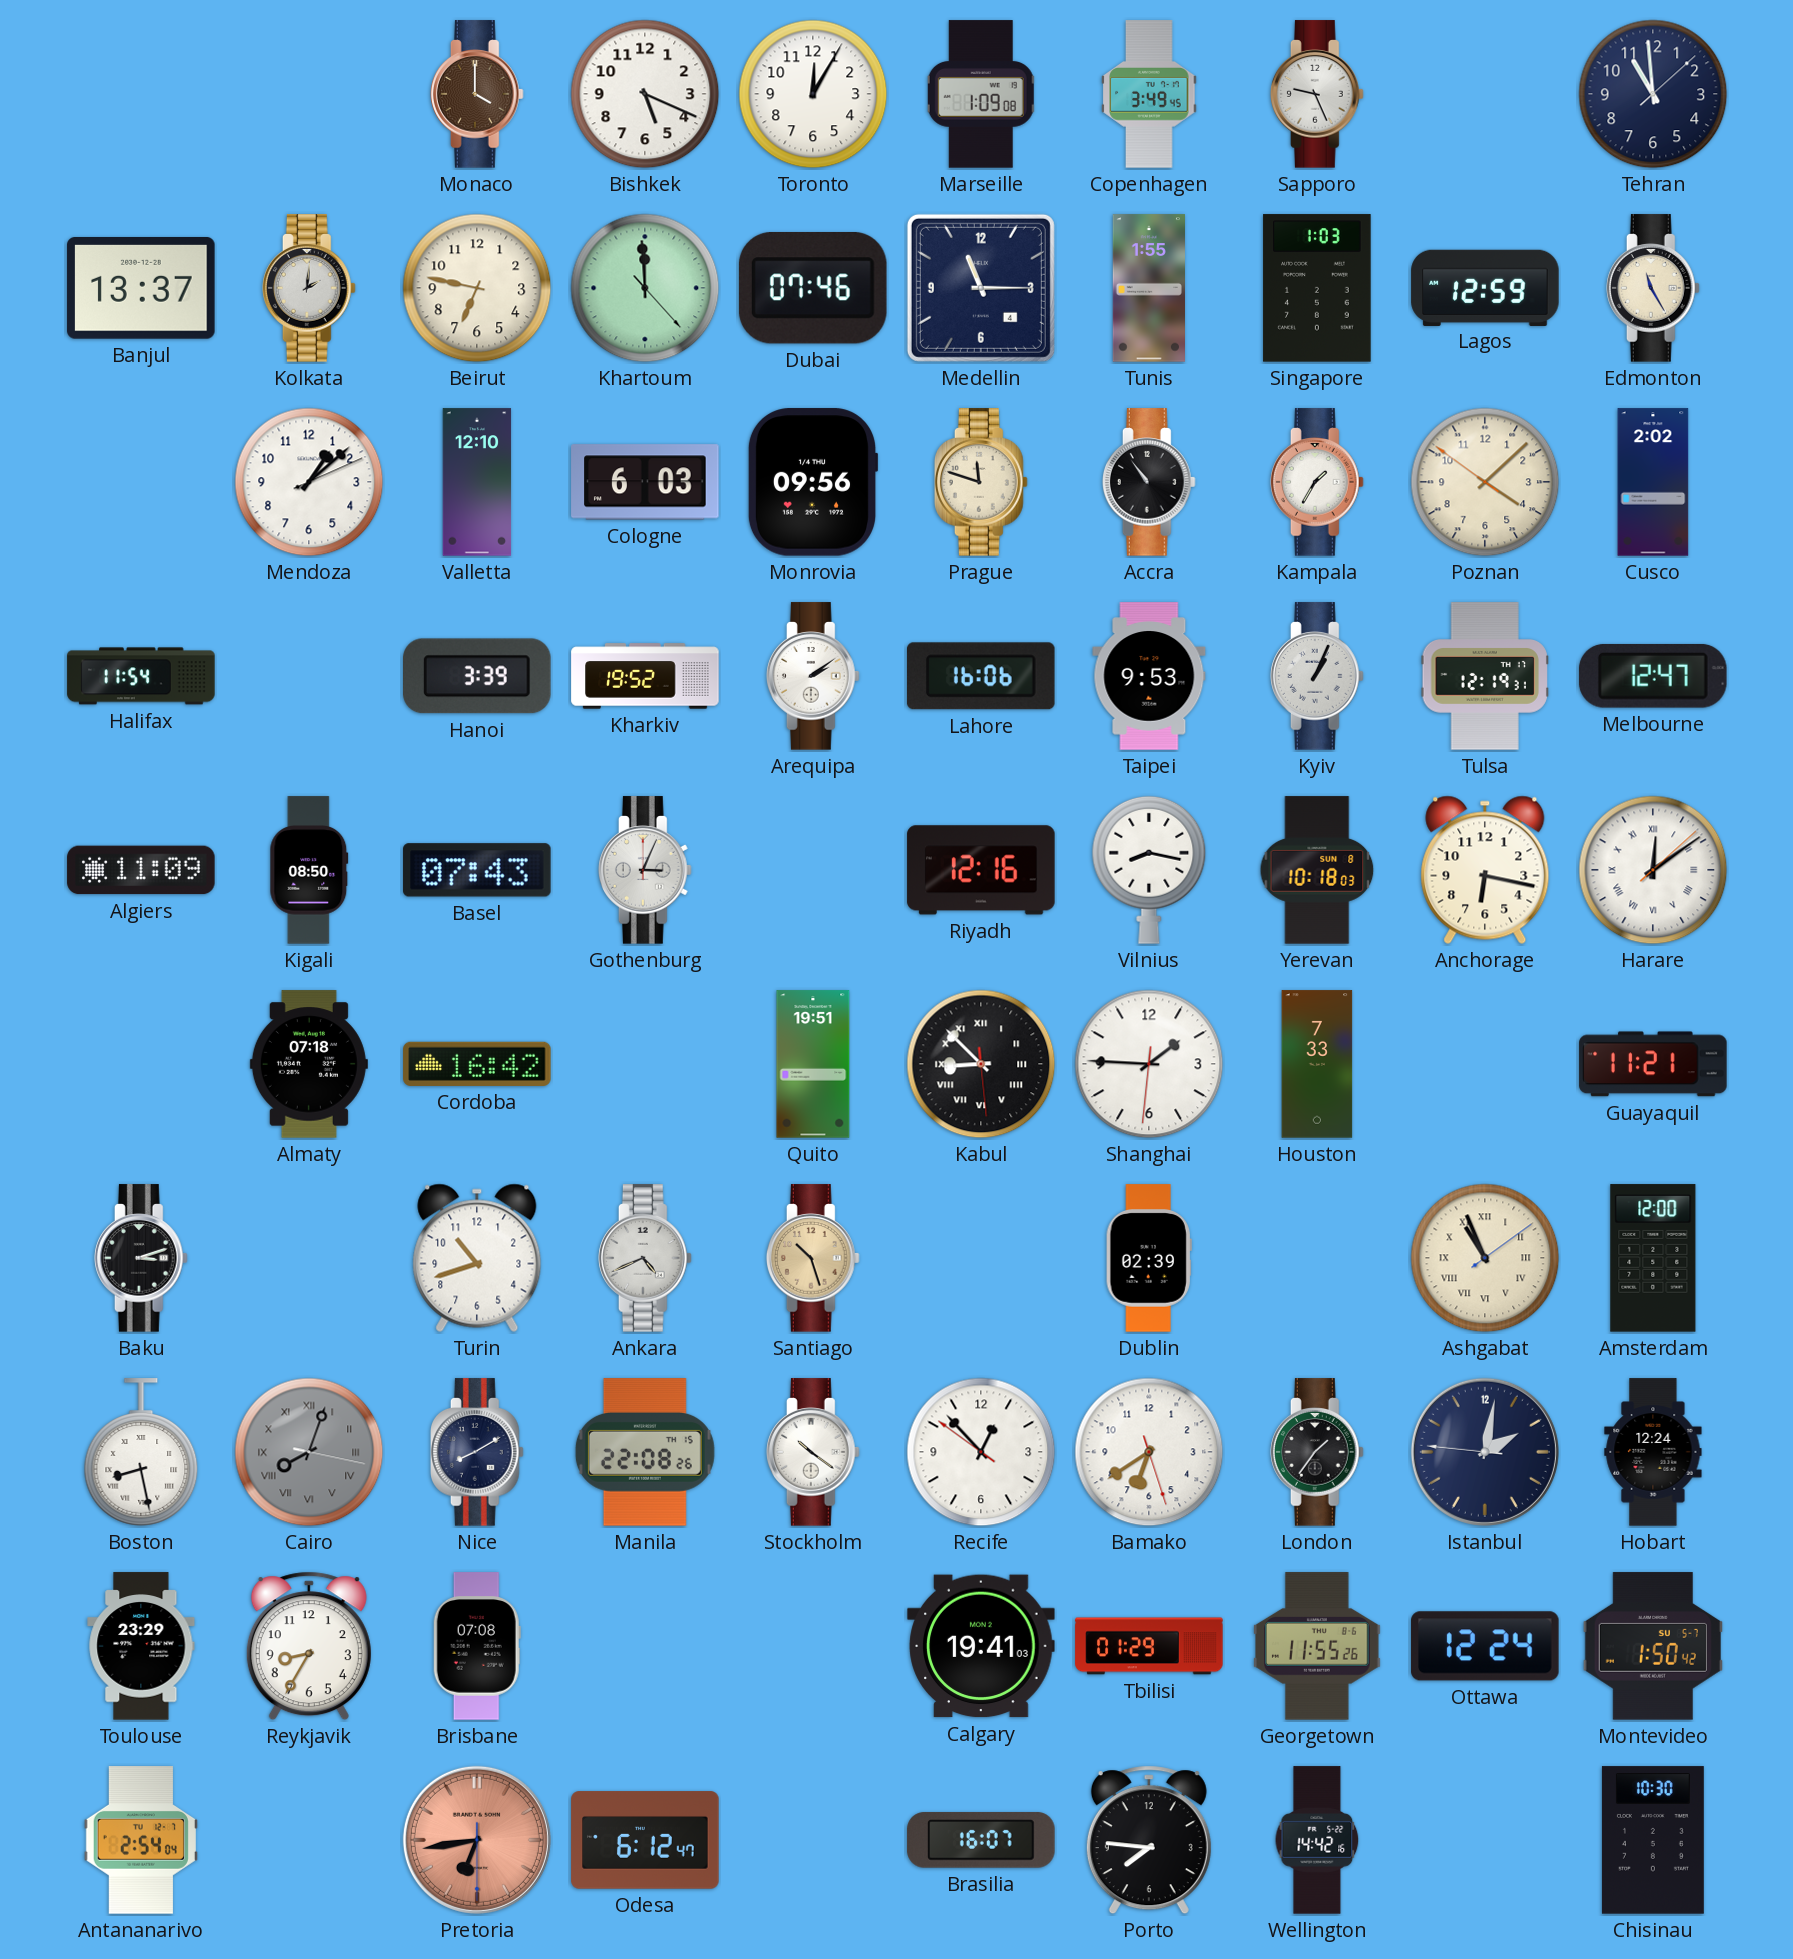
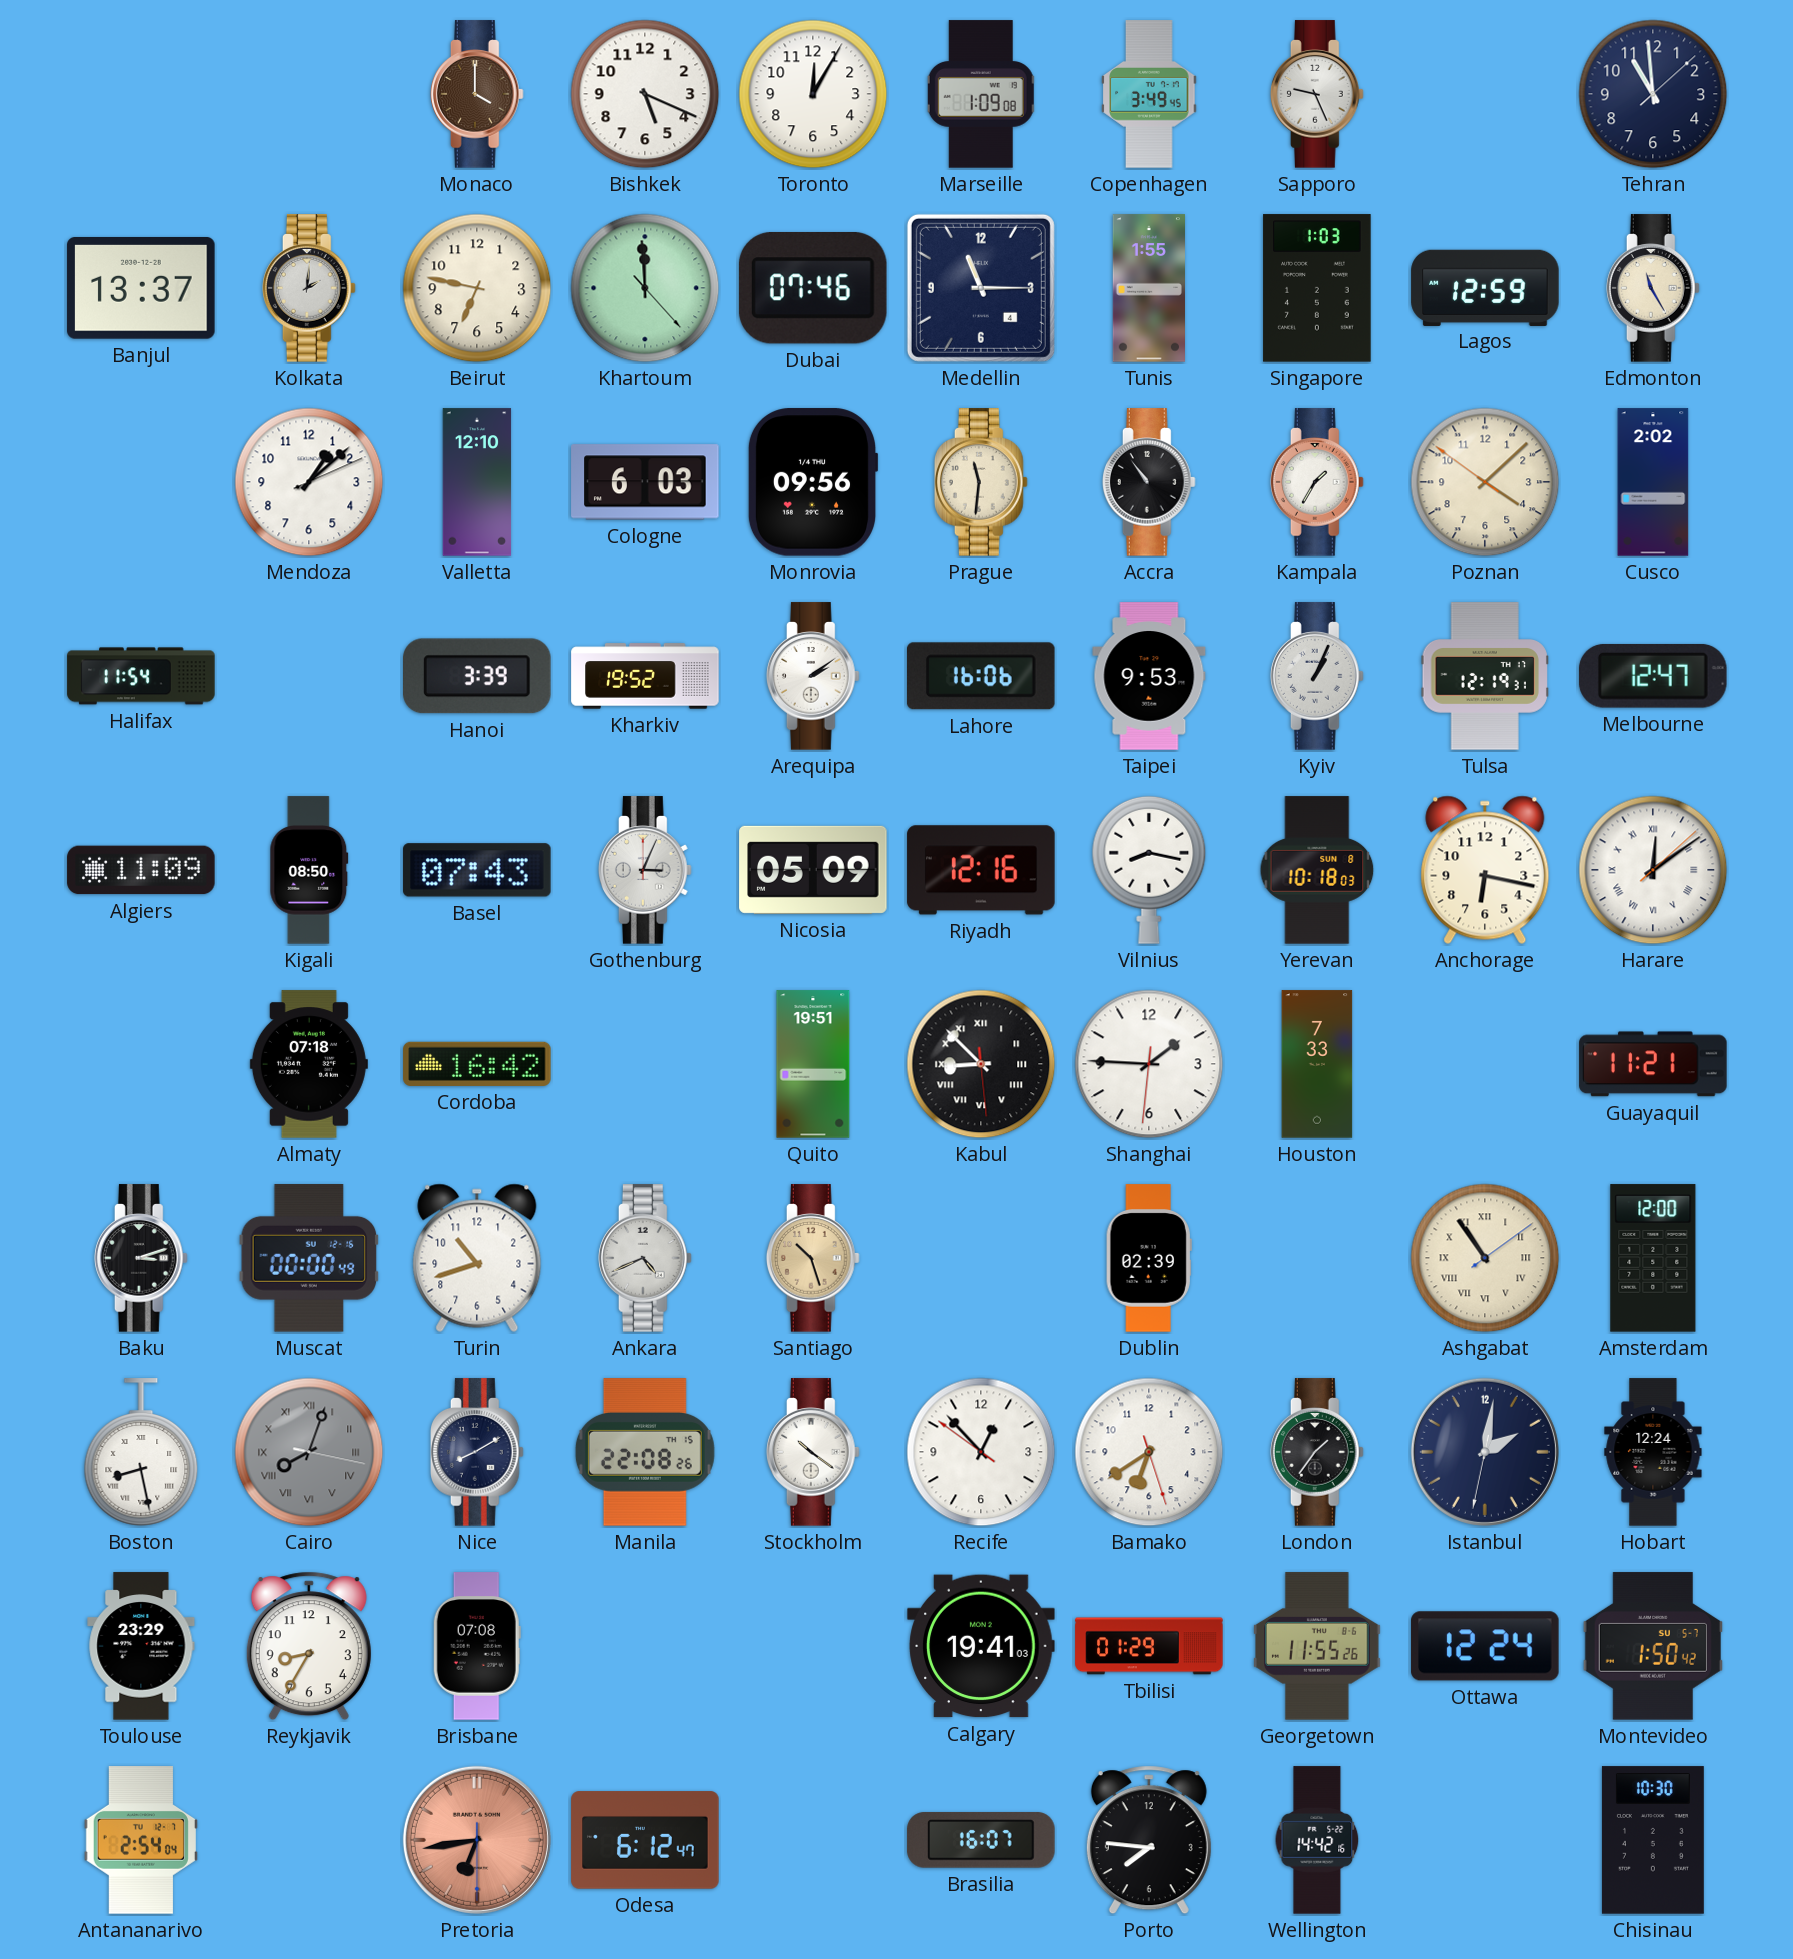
Prague: 11:48 -> 11:31
Nicosia: none -> 05:09
Muscat: none -> 00:00
Ashgabat: 10:56 -> 10:54
Istanbul: 2:01:46 -> 2:01:32
